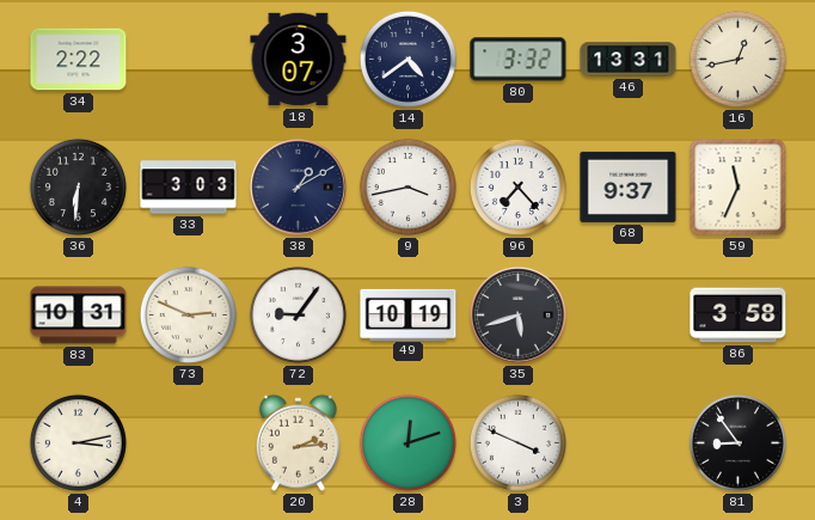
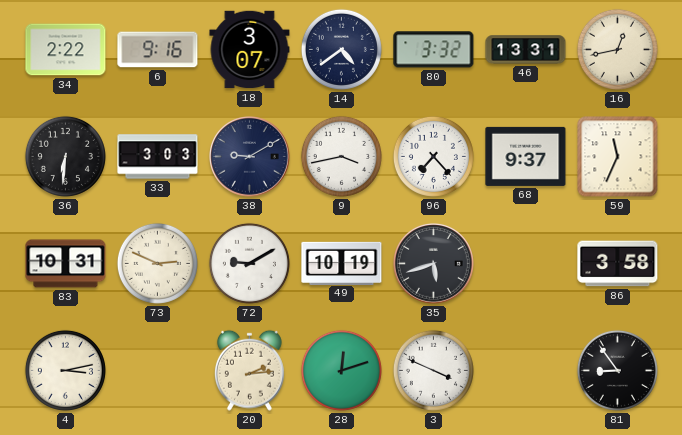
6: none -> 9:16
38: 1:10 -> 9:10
72: 9:06 -> 9:10
